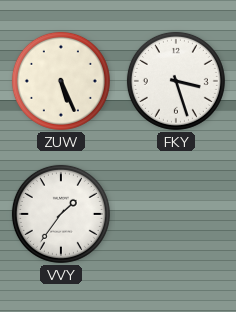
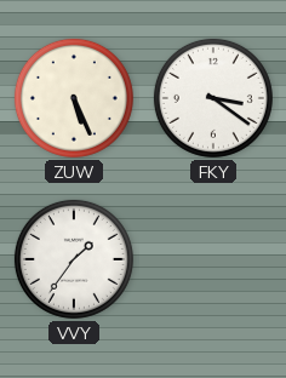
FKY: 3:27 -> 3:21
